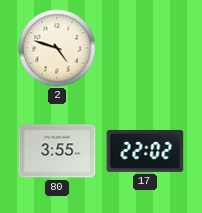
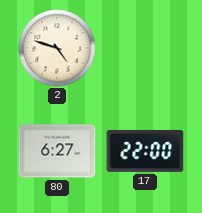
80: 3:55 -> 6:27
17: 22:02 -> 22:00
